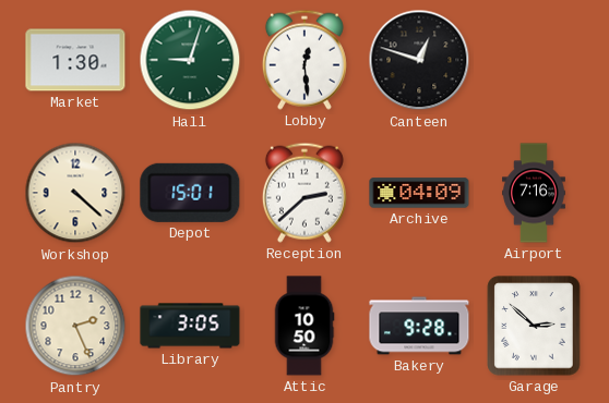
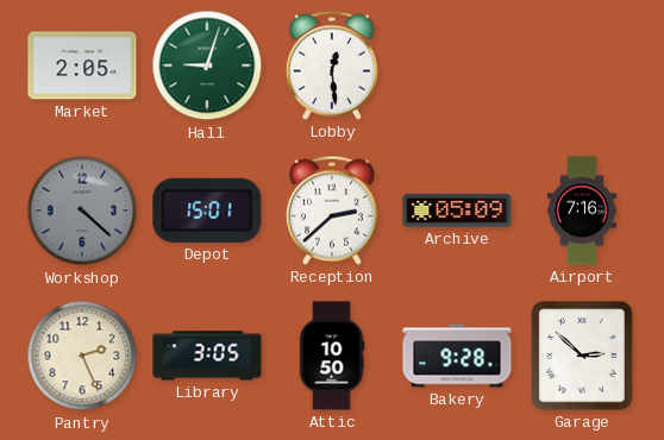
Market: 1:30 -> 2:05
Canteen: 12:48 -> none
Workshop dial: cream -> grey
Archive: 04:09 -> 05:09
